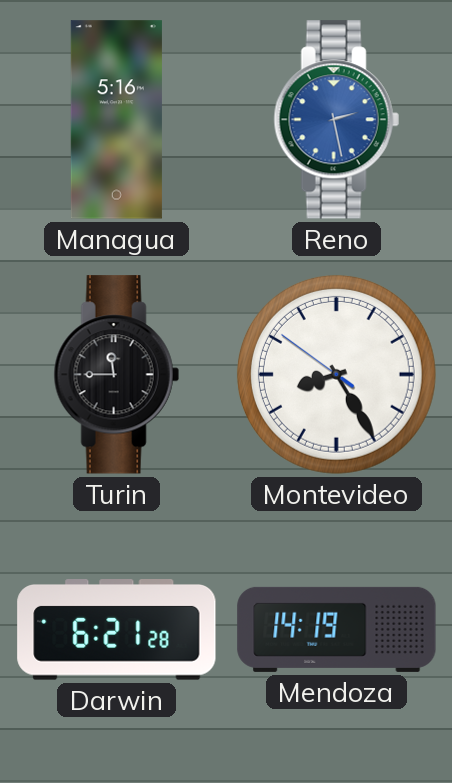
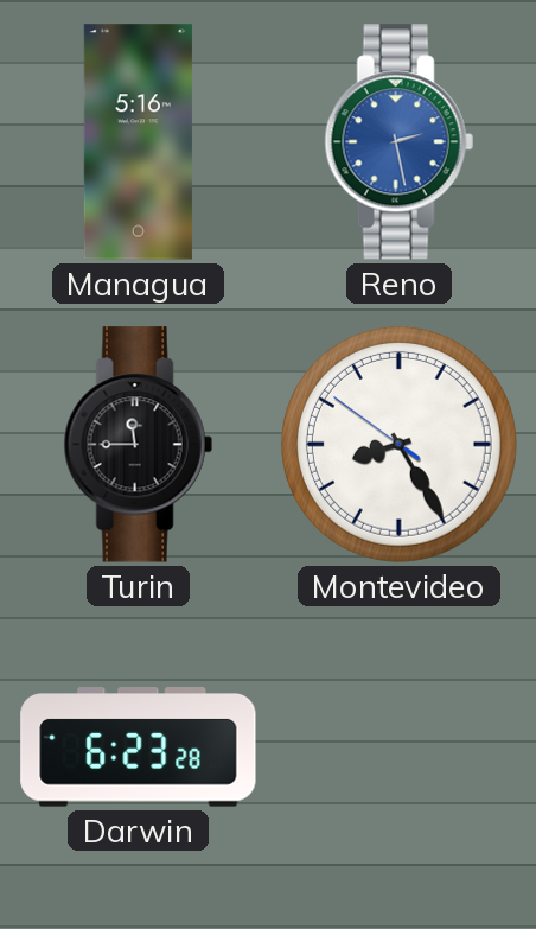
Darwin: 6:21 -> 6:23
Mendoza: 14:19 -> none
